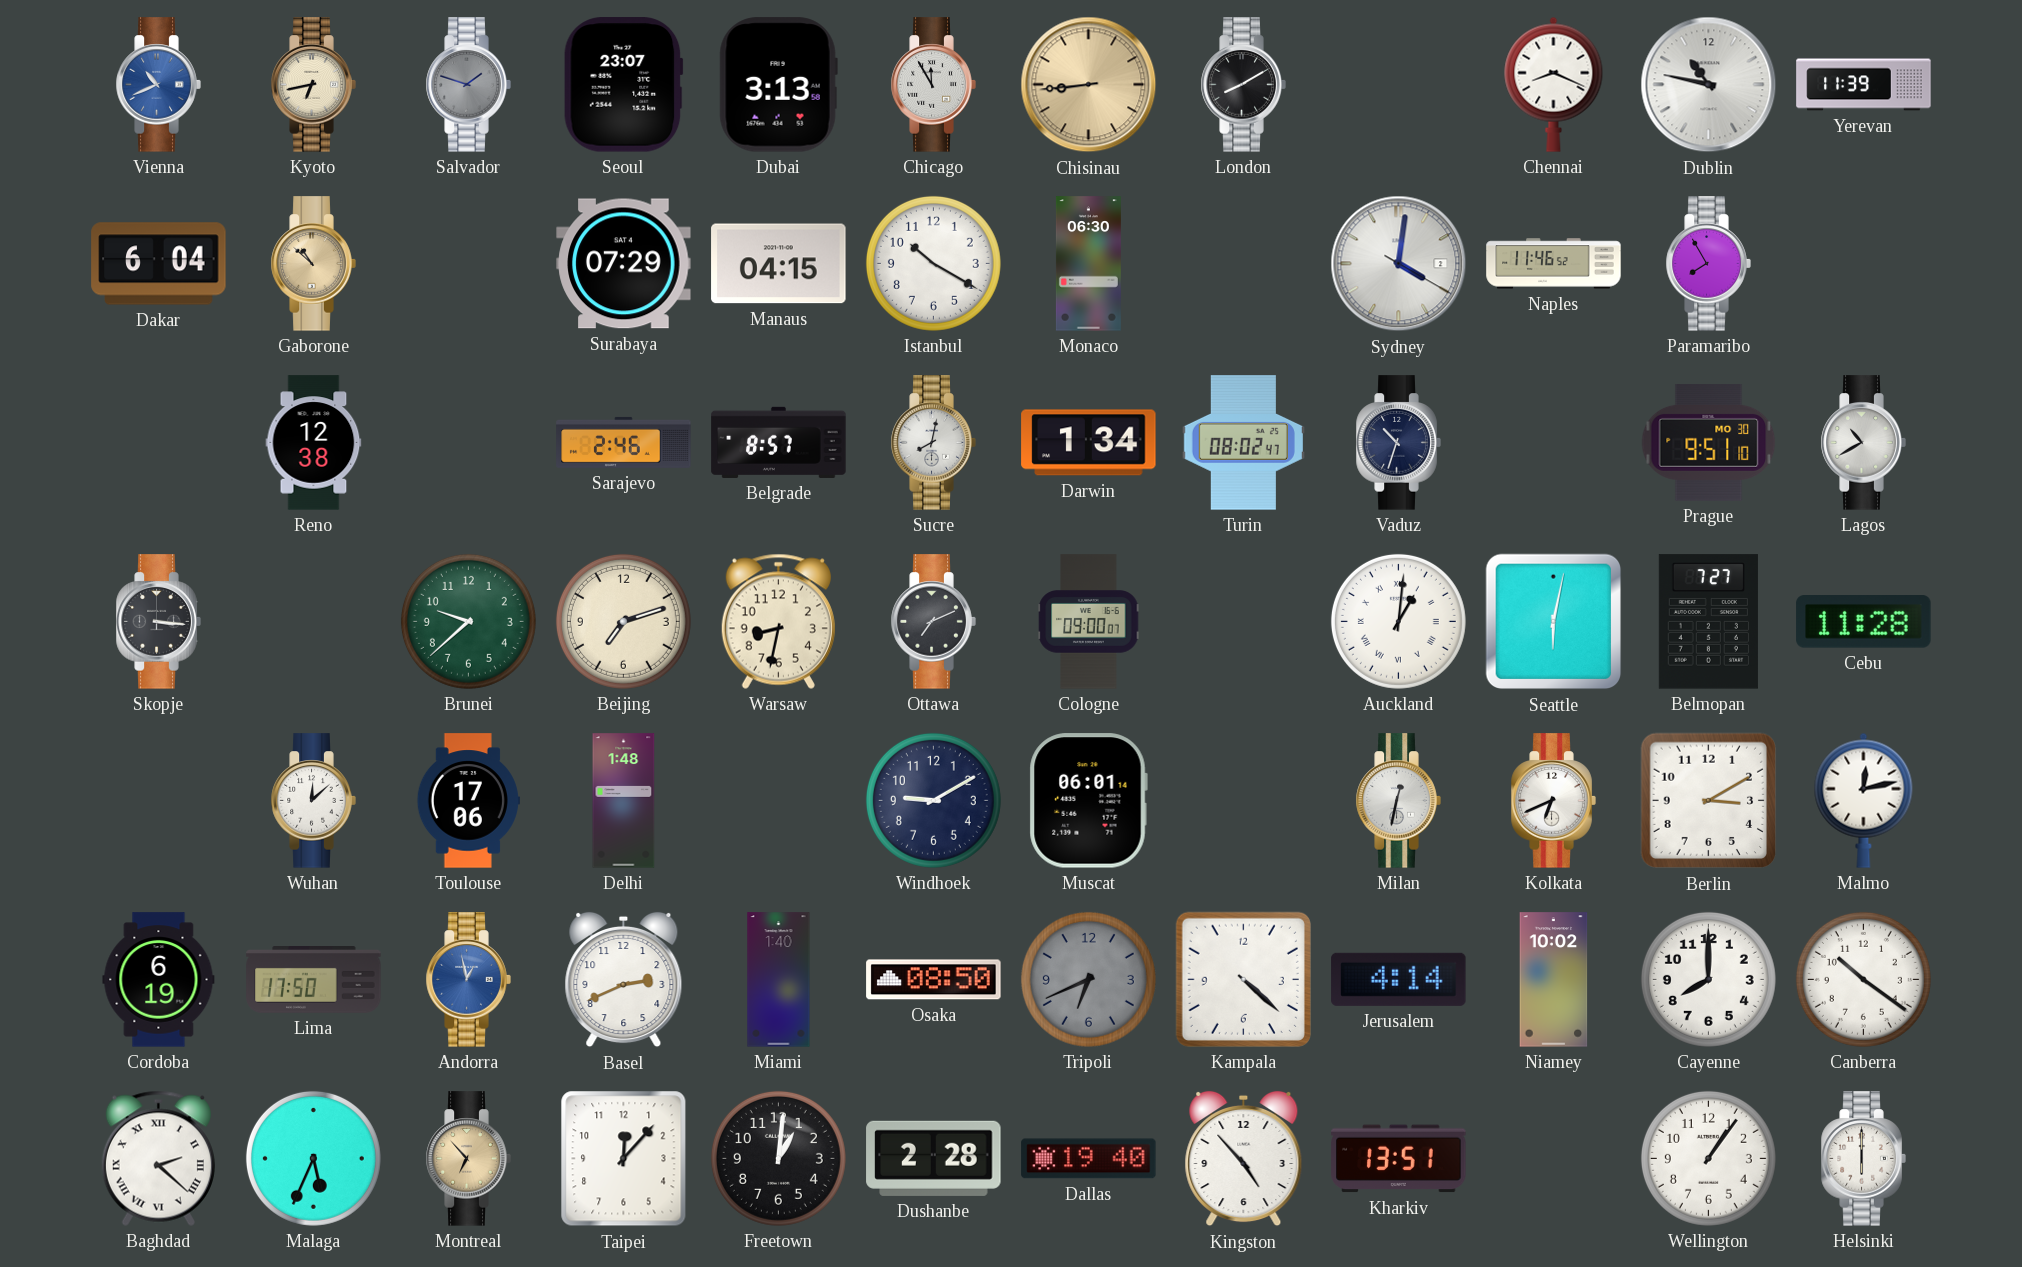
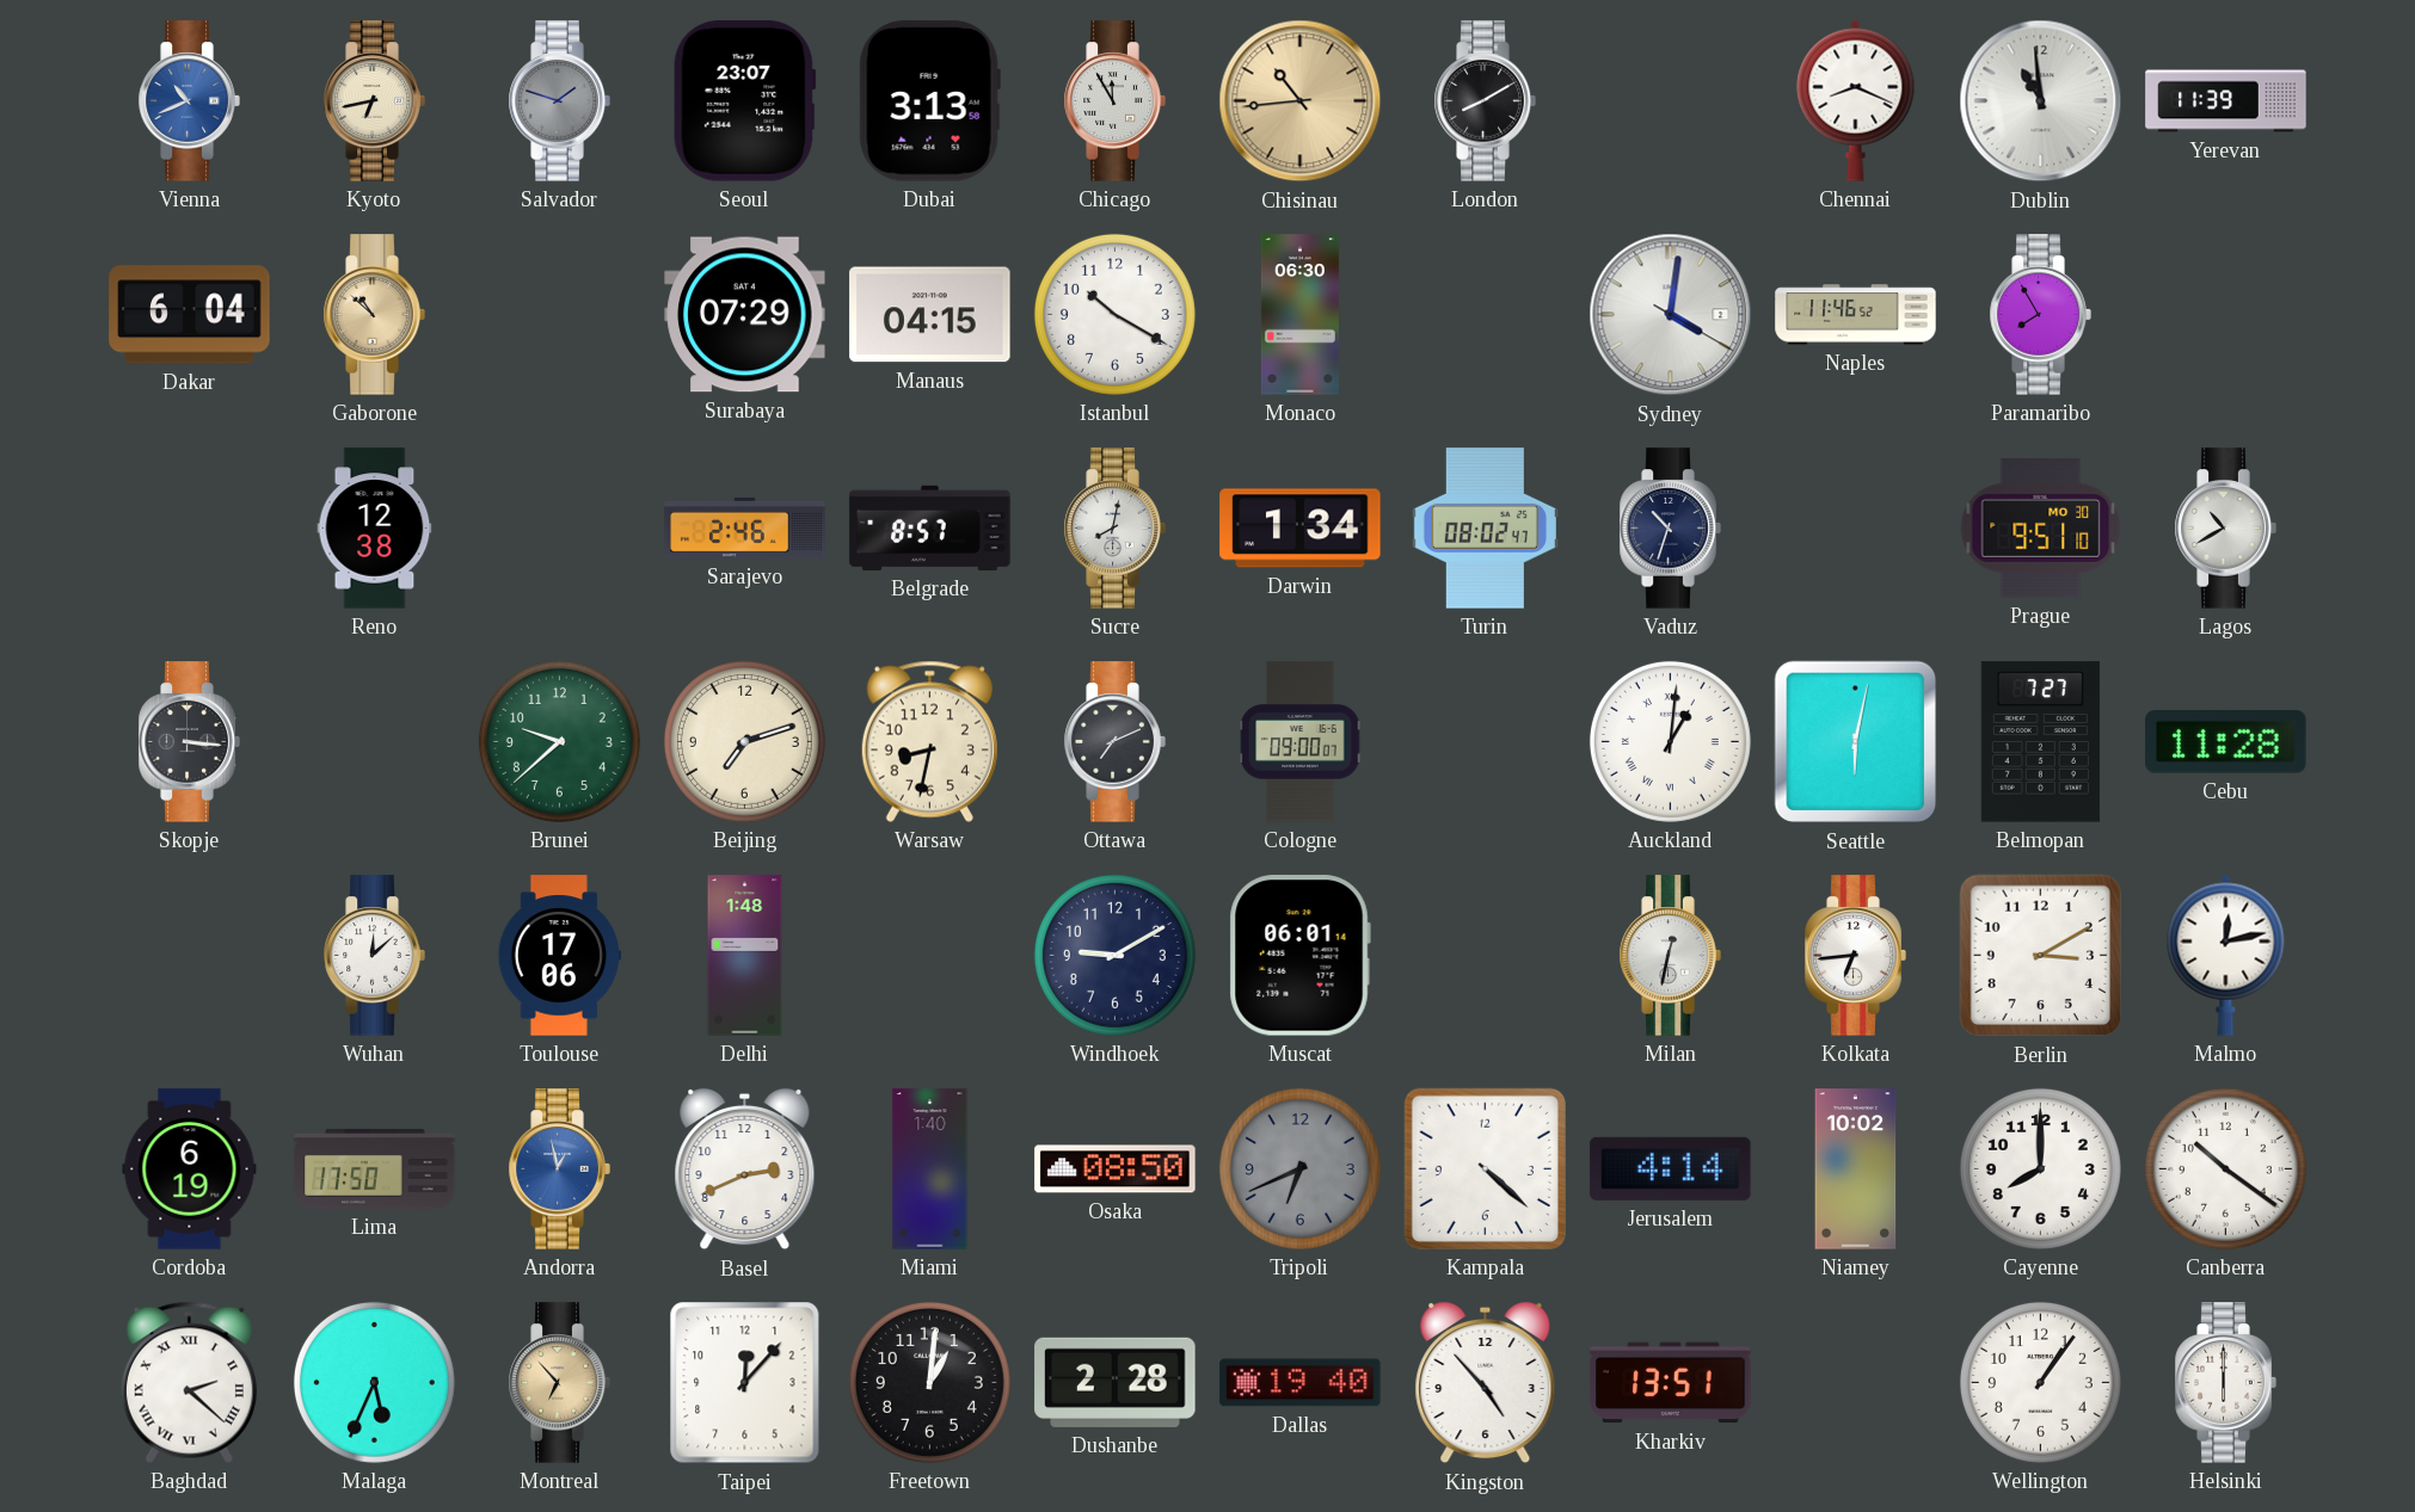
Chisinau: 8:44 -> 10:44
Dublin: 10:47 -> 10:59
Kolkata: 6:41 -> 6:44
